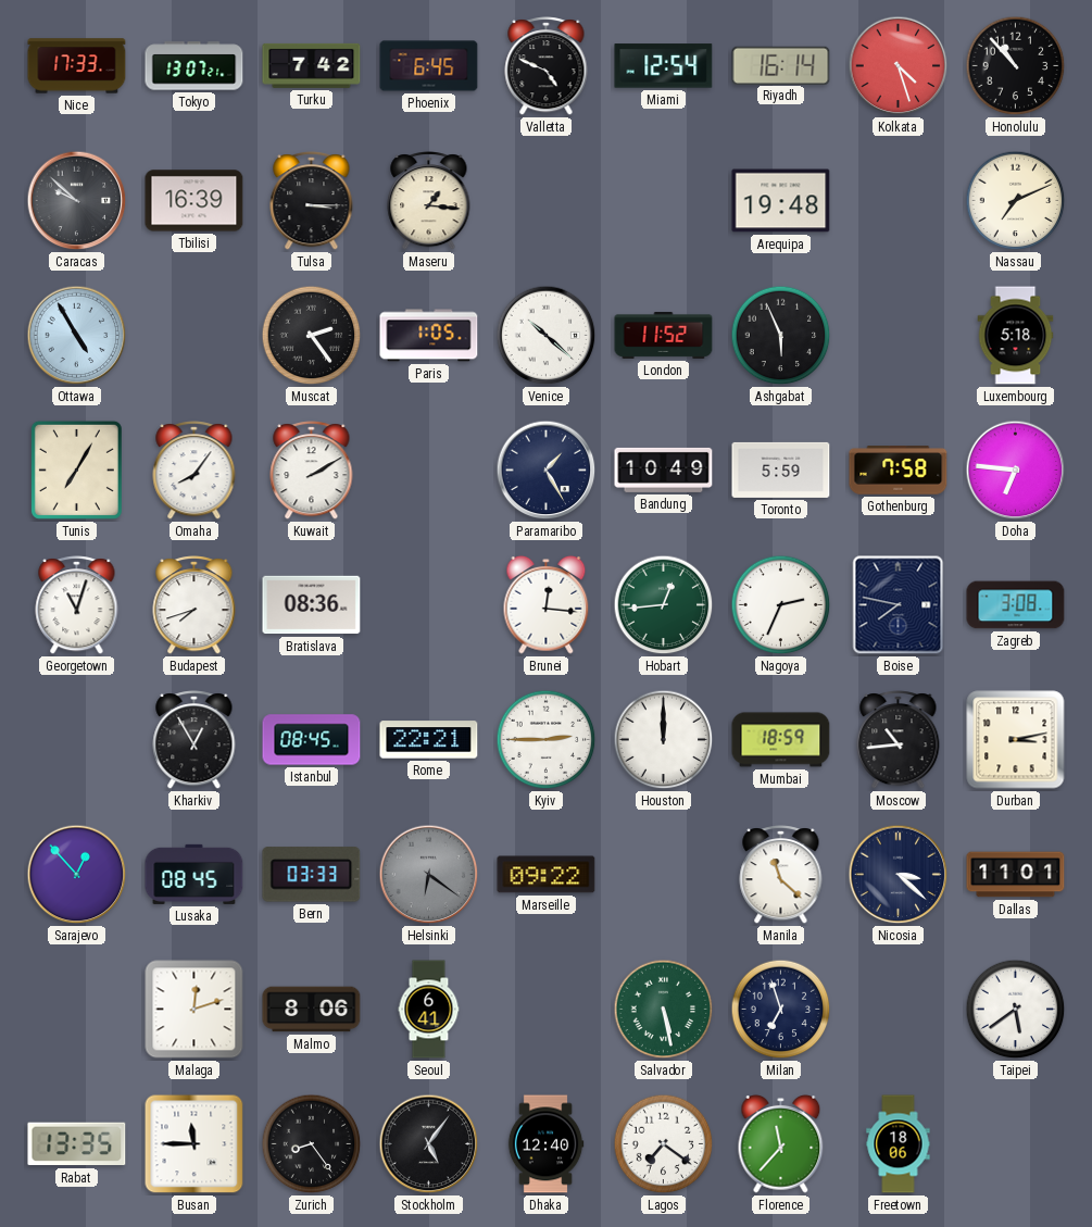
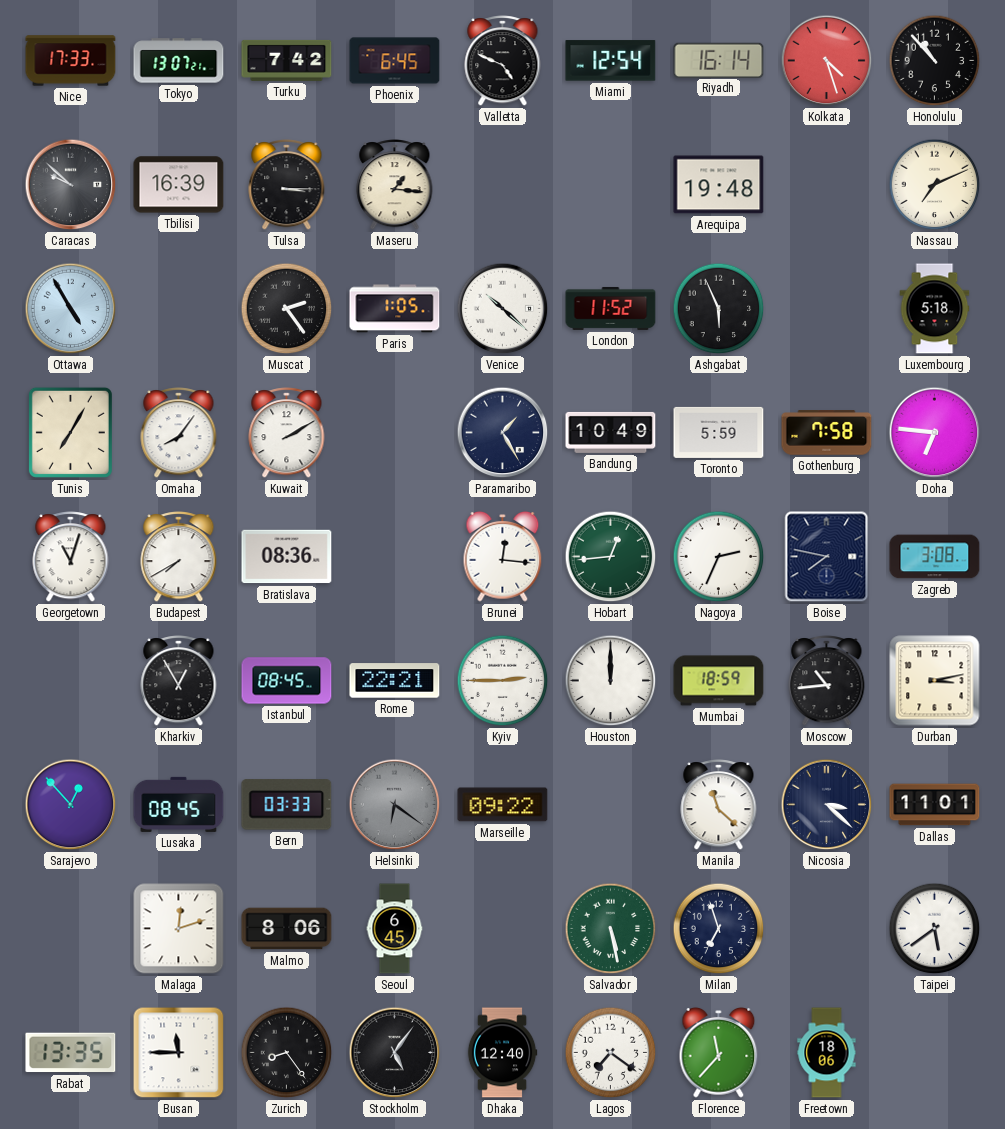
Budapest: 7:42 -> 7:40
Seoul: 6:41 -> 6:45
